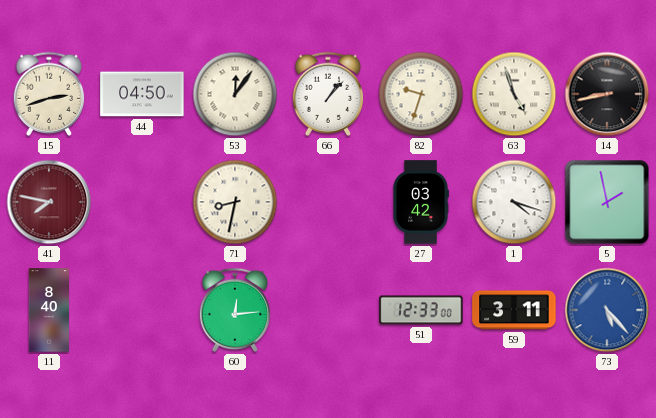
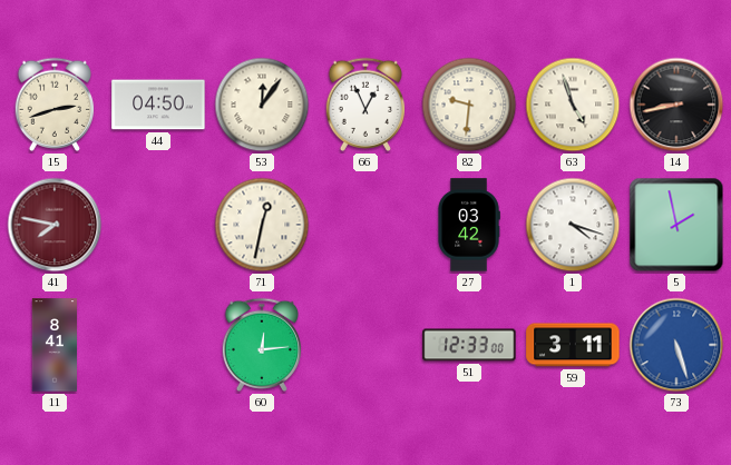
66: 1:07 -> 12:56
82: 9:33 -> 9:31
71: 8:32 -> 12:32
11: 8:40 -> 8:41
73: 5:23 -> 5:27
